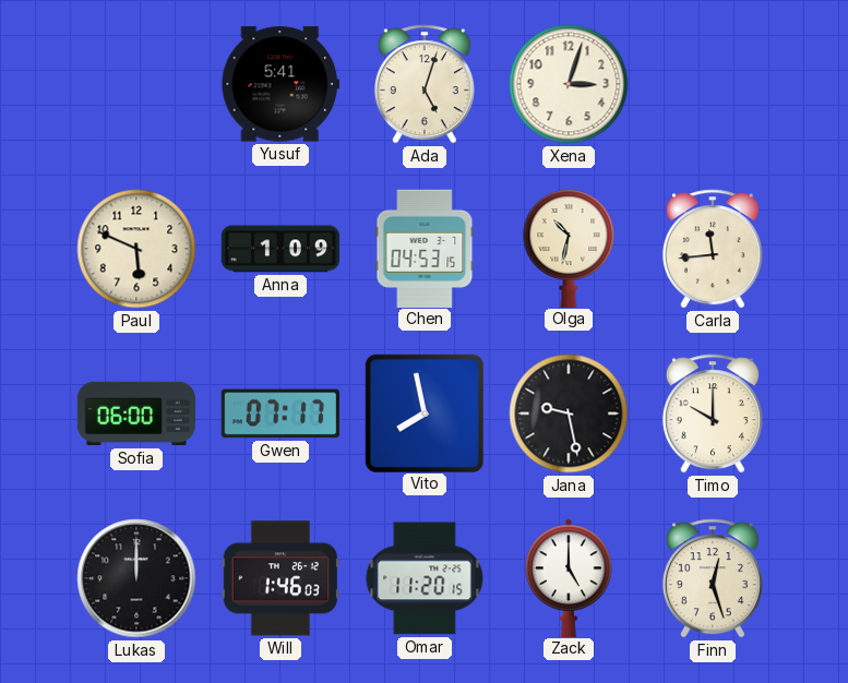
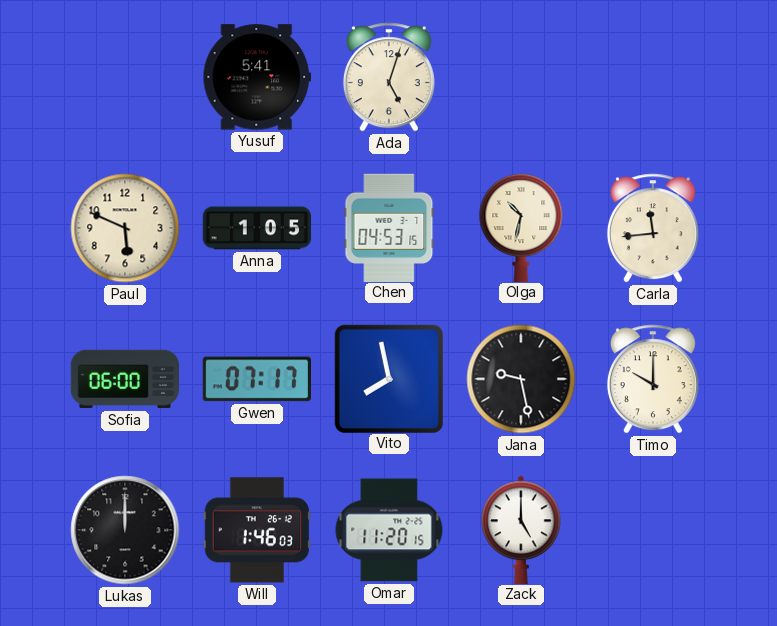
Xena: 3:03 -> none
Anna: 1:09 -> 1:05
Finn: 12:27 -> none
